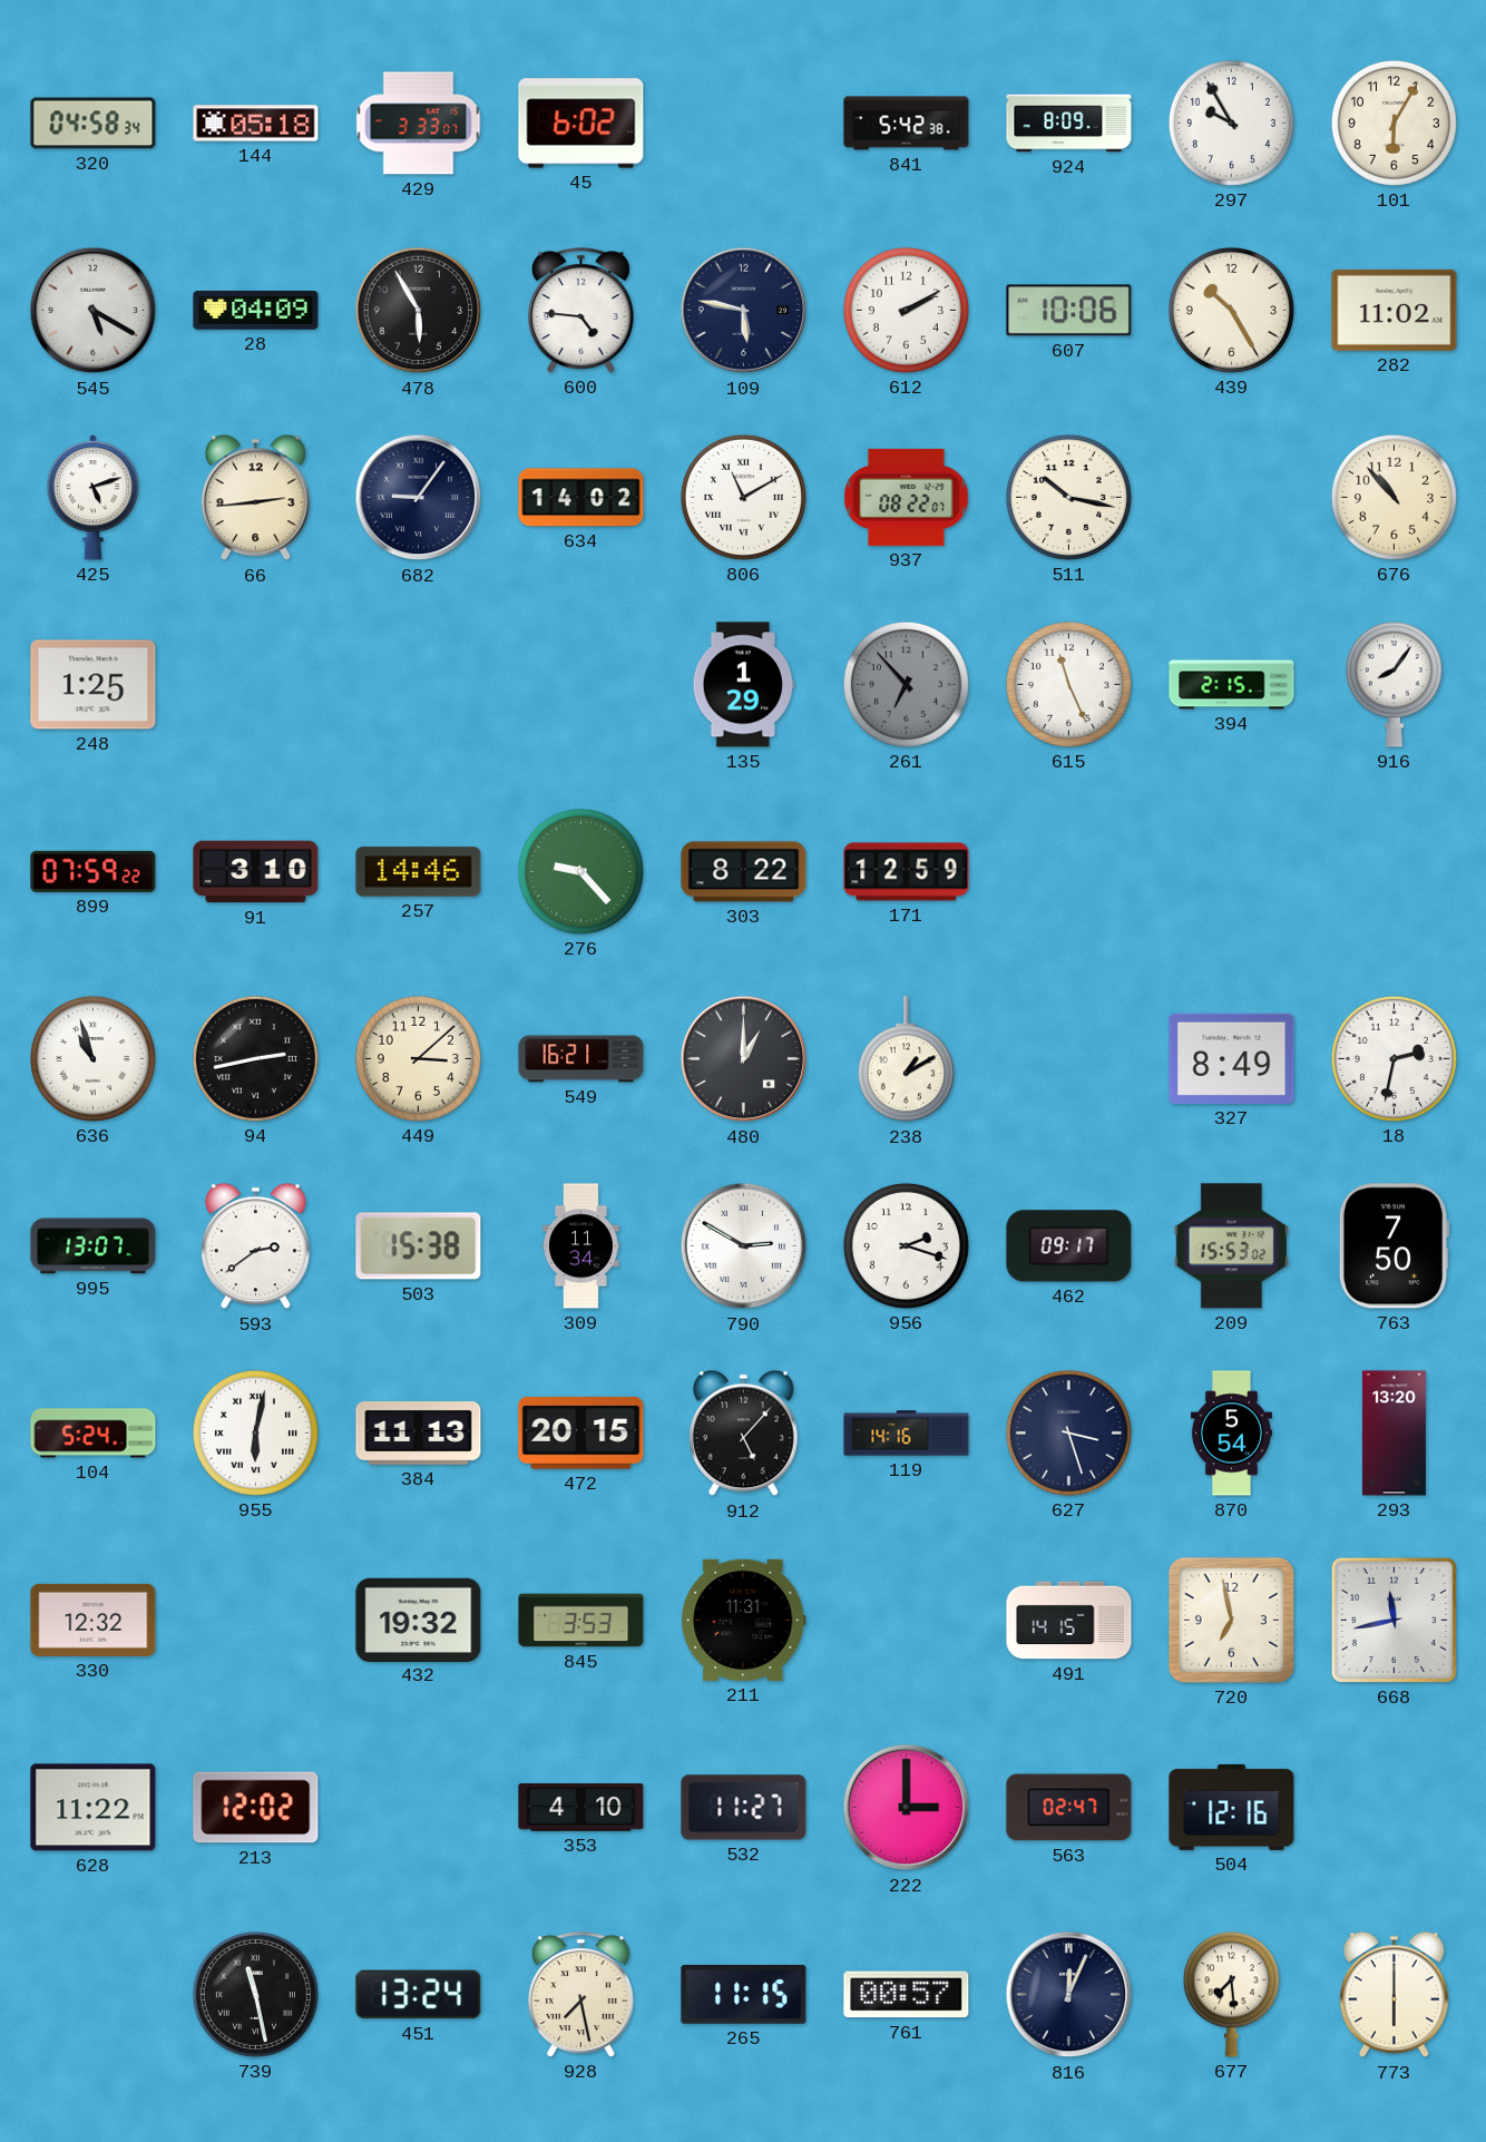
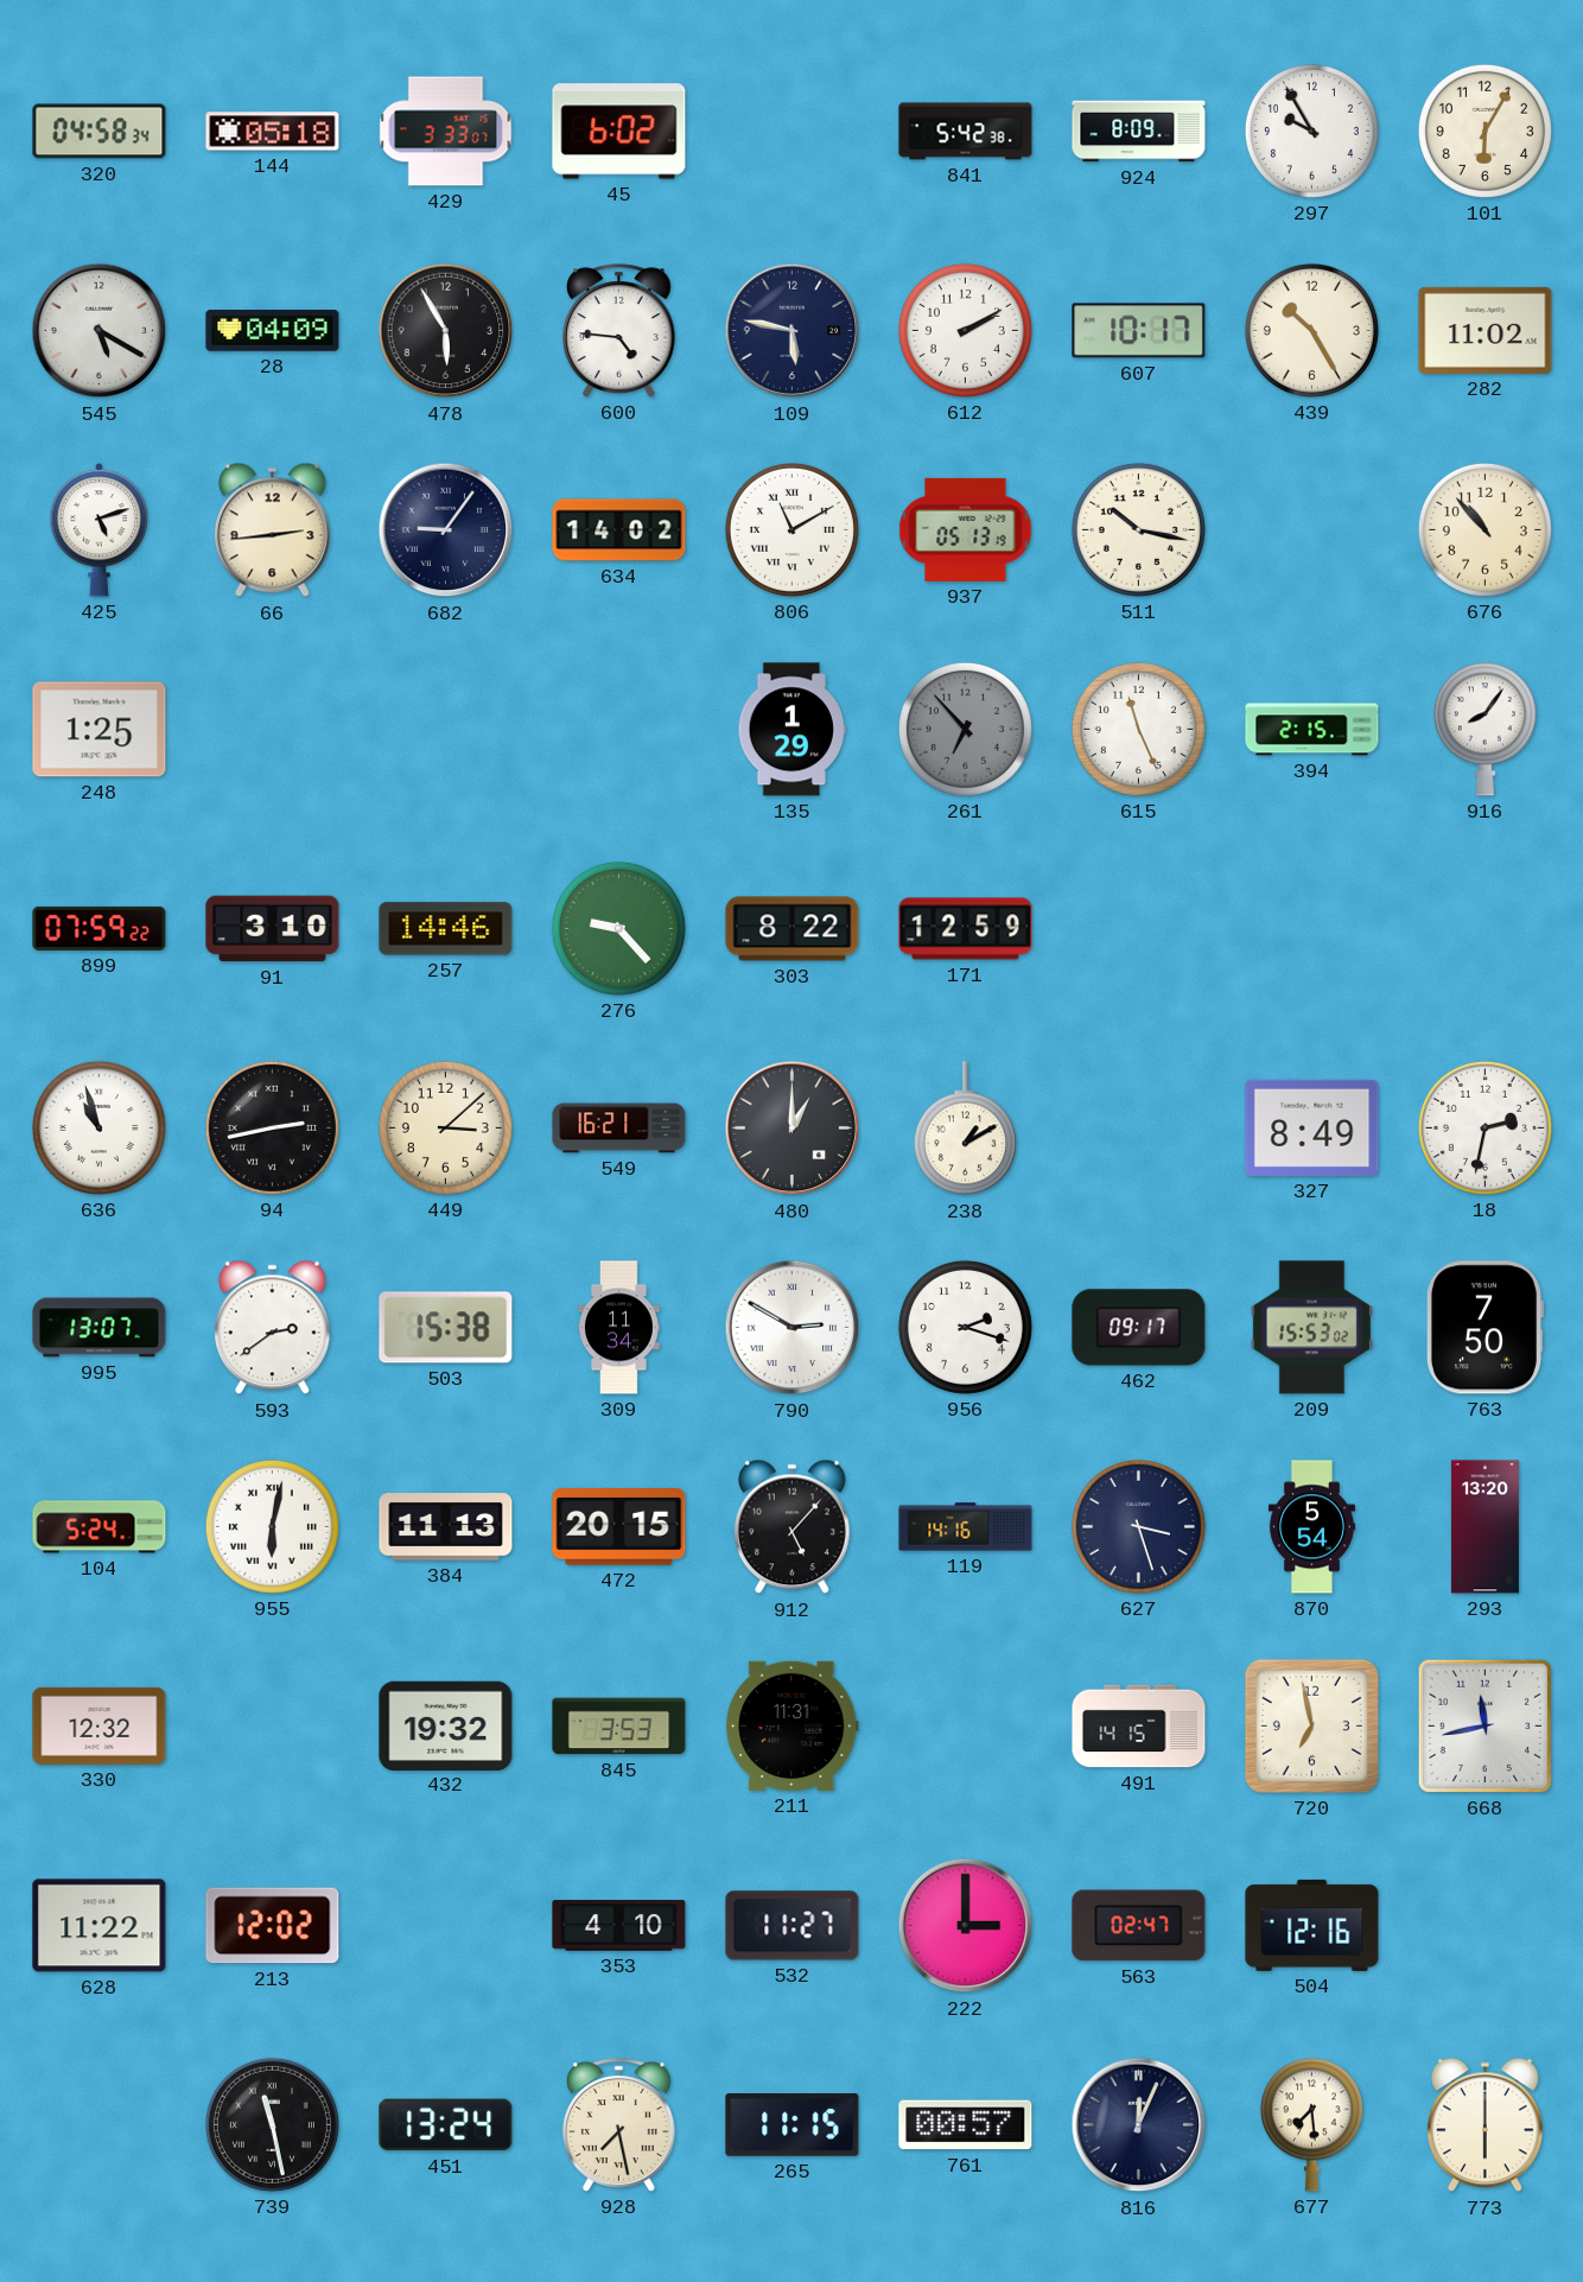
607: 10:06 -> 10:17
937: 08:22 -> 05:13
